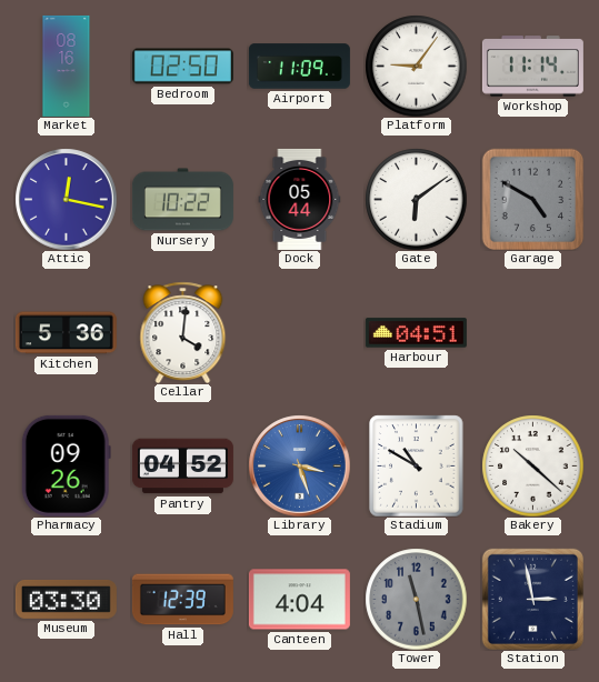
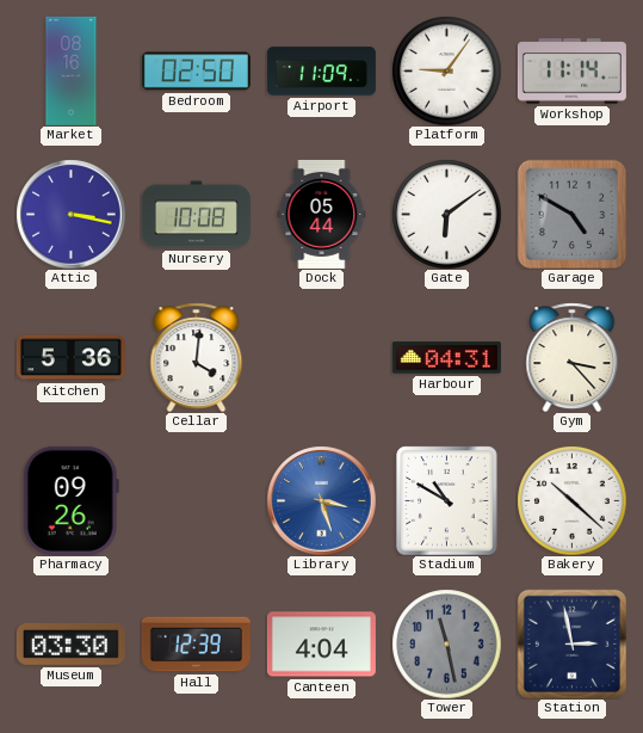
Attic: 12:17 -> 3:17
Nursery: 10:22 -> 10:08
Harbour: 04:51 -> 04:31
Gym: none -> 3:23
Pantry: 04:52 -> none
